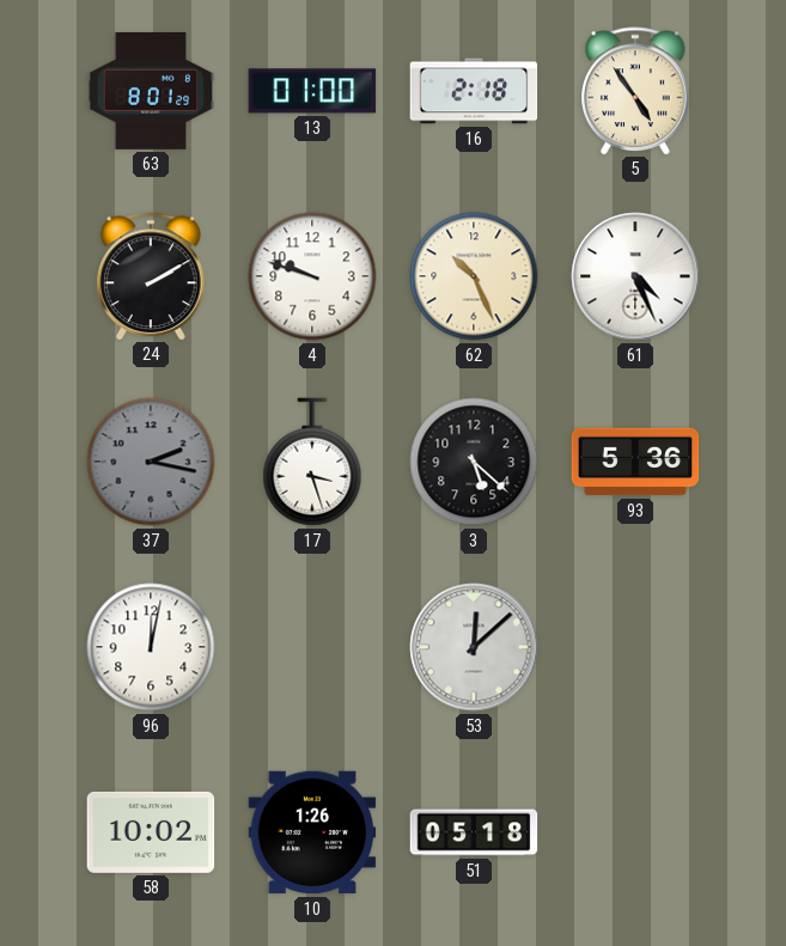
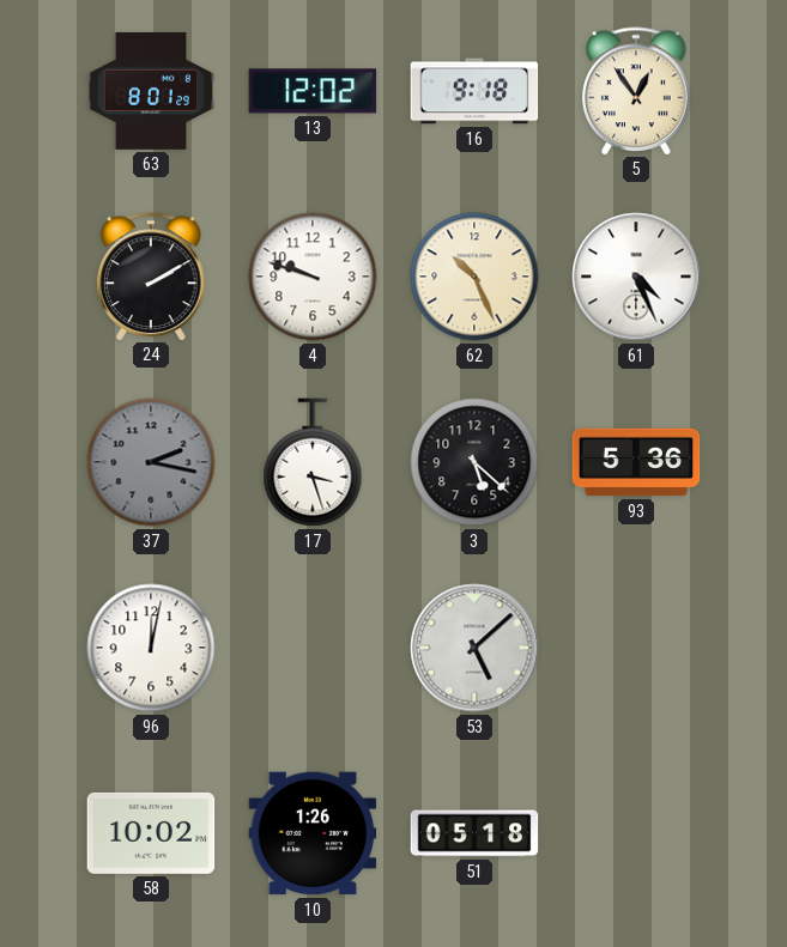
13: 01:00 -> 12:02
16: 2:18 -> 9:18
5: 4:54 -> 12:54
53: 12:08 -> 5:08
